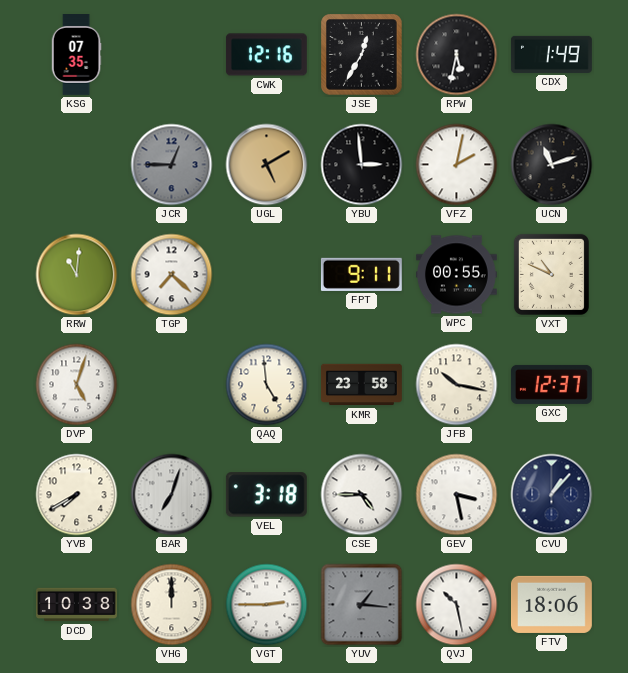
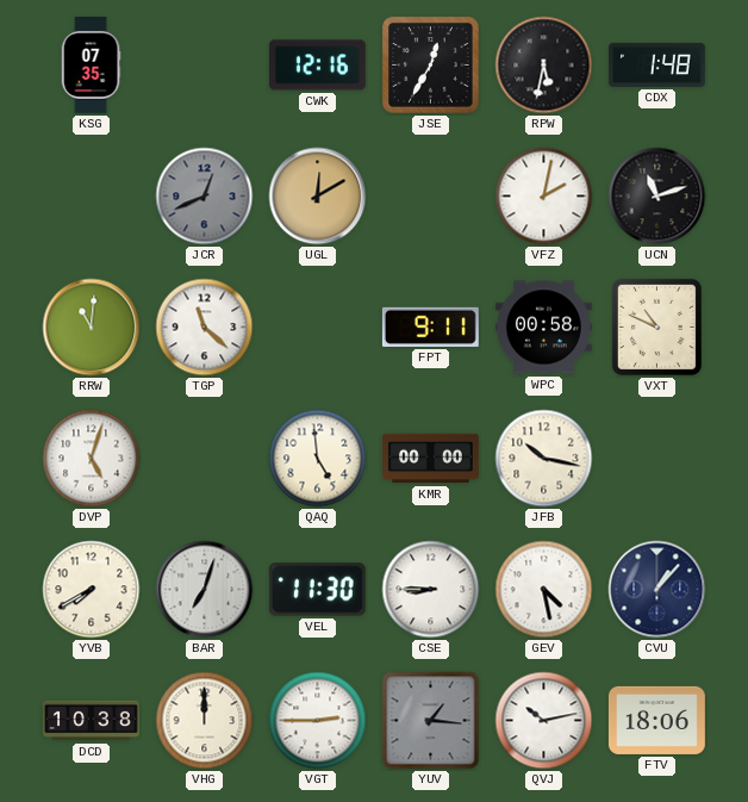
CDX: 1:49 -> 1:48
JCR: 12:45 -> 12:41
UGL: 5:10 -> 12:10
YBU: 2:59 -> none
TGP: 7:22 -> 11:22
WPC: 00:55 -> 00:58
KMR: 23:58 -> 00:00
GXC: 12:37 -> none
VEL: 3:18 -> 11:30
CSE: 4:45 -> 8:45
GEV: 3:28 -> 4:28
QVJ: 10:28 -> 10:13
